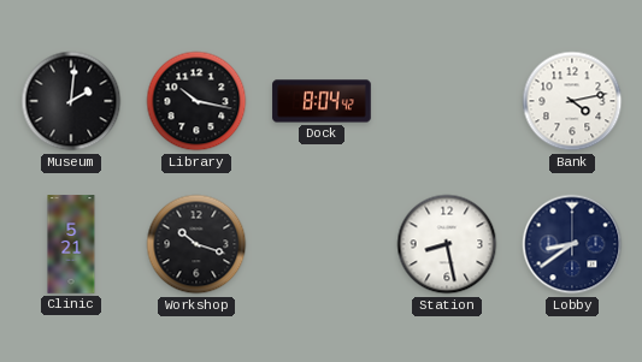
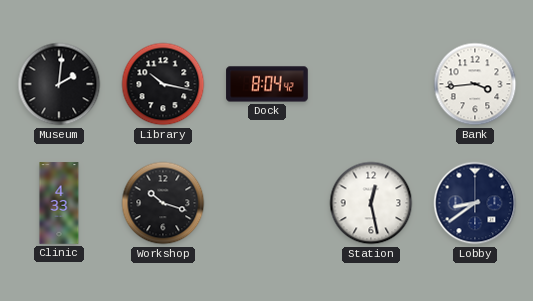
Bank: 4:13 -> 3:44
Clinic: 5:21 -> 4:33
Station: 8:28 -> 12:28
